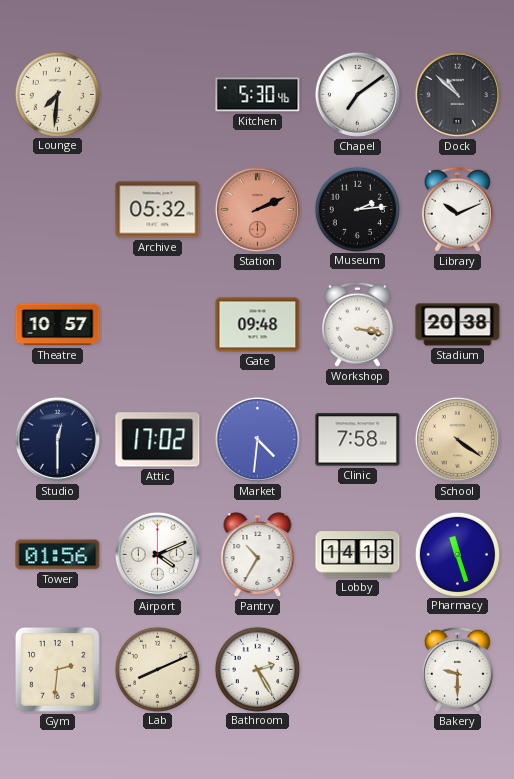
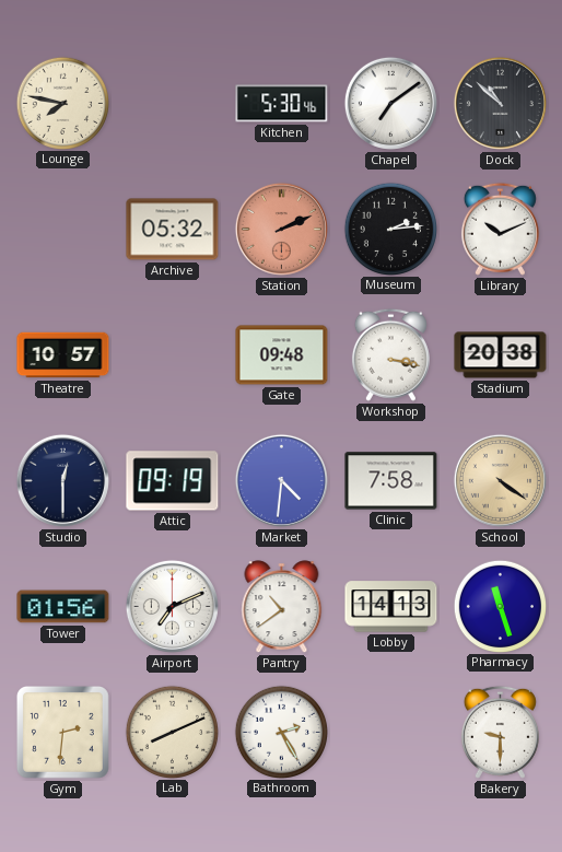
Lounge: 7:31 -> 7:47
Attic: 17:02 -> 09:19
Airport: 4:11 -> 7:11
Pantry: 10:35 -> 10:39
